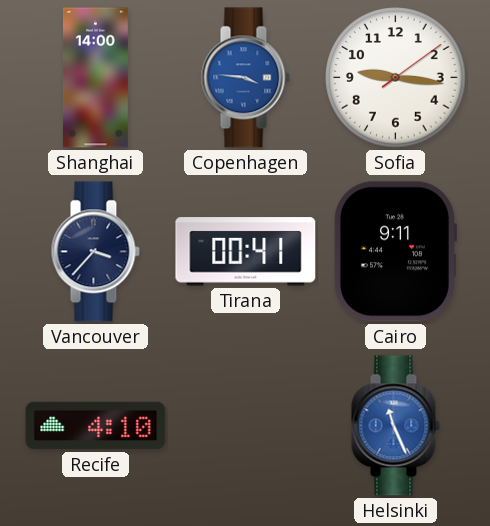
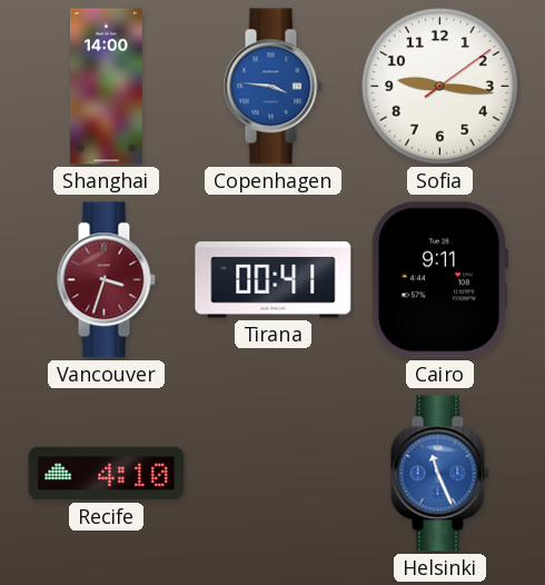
Vancouver: 3:37 -> 3:33
Vancouver dial: navy -> burgundy
